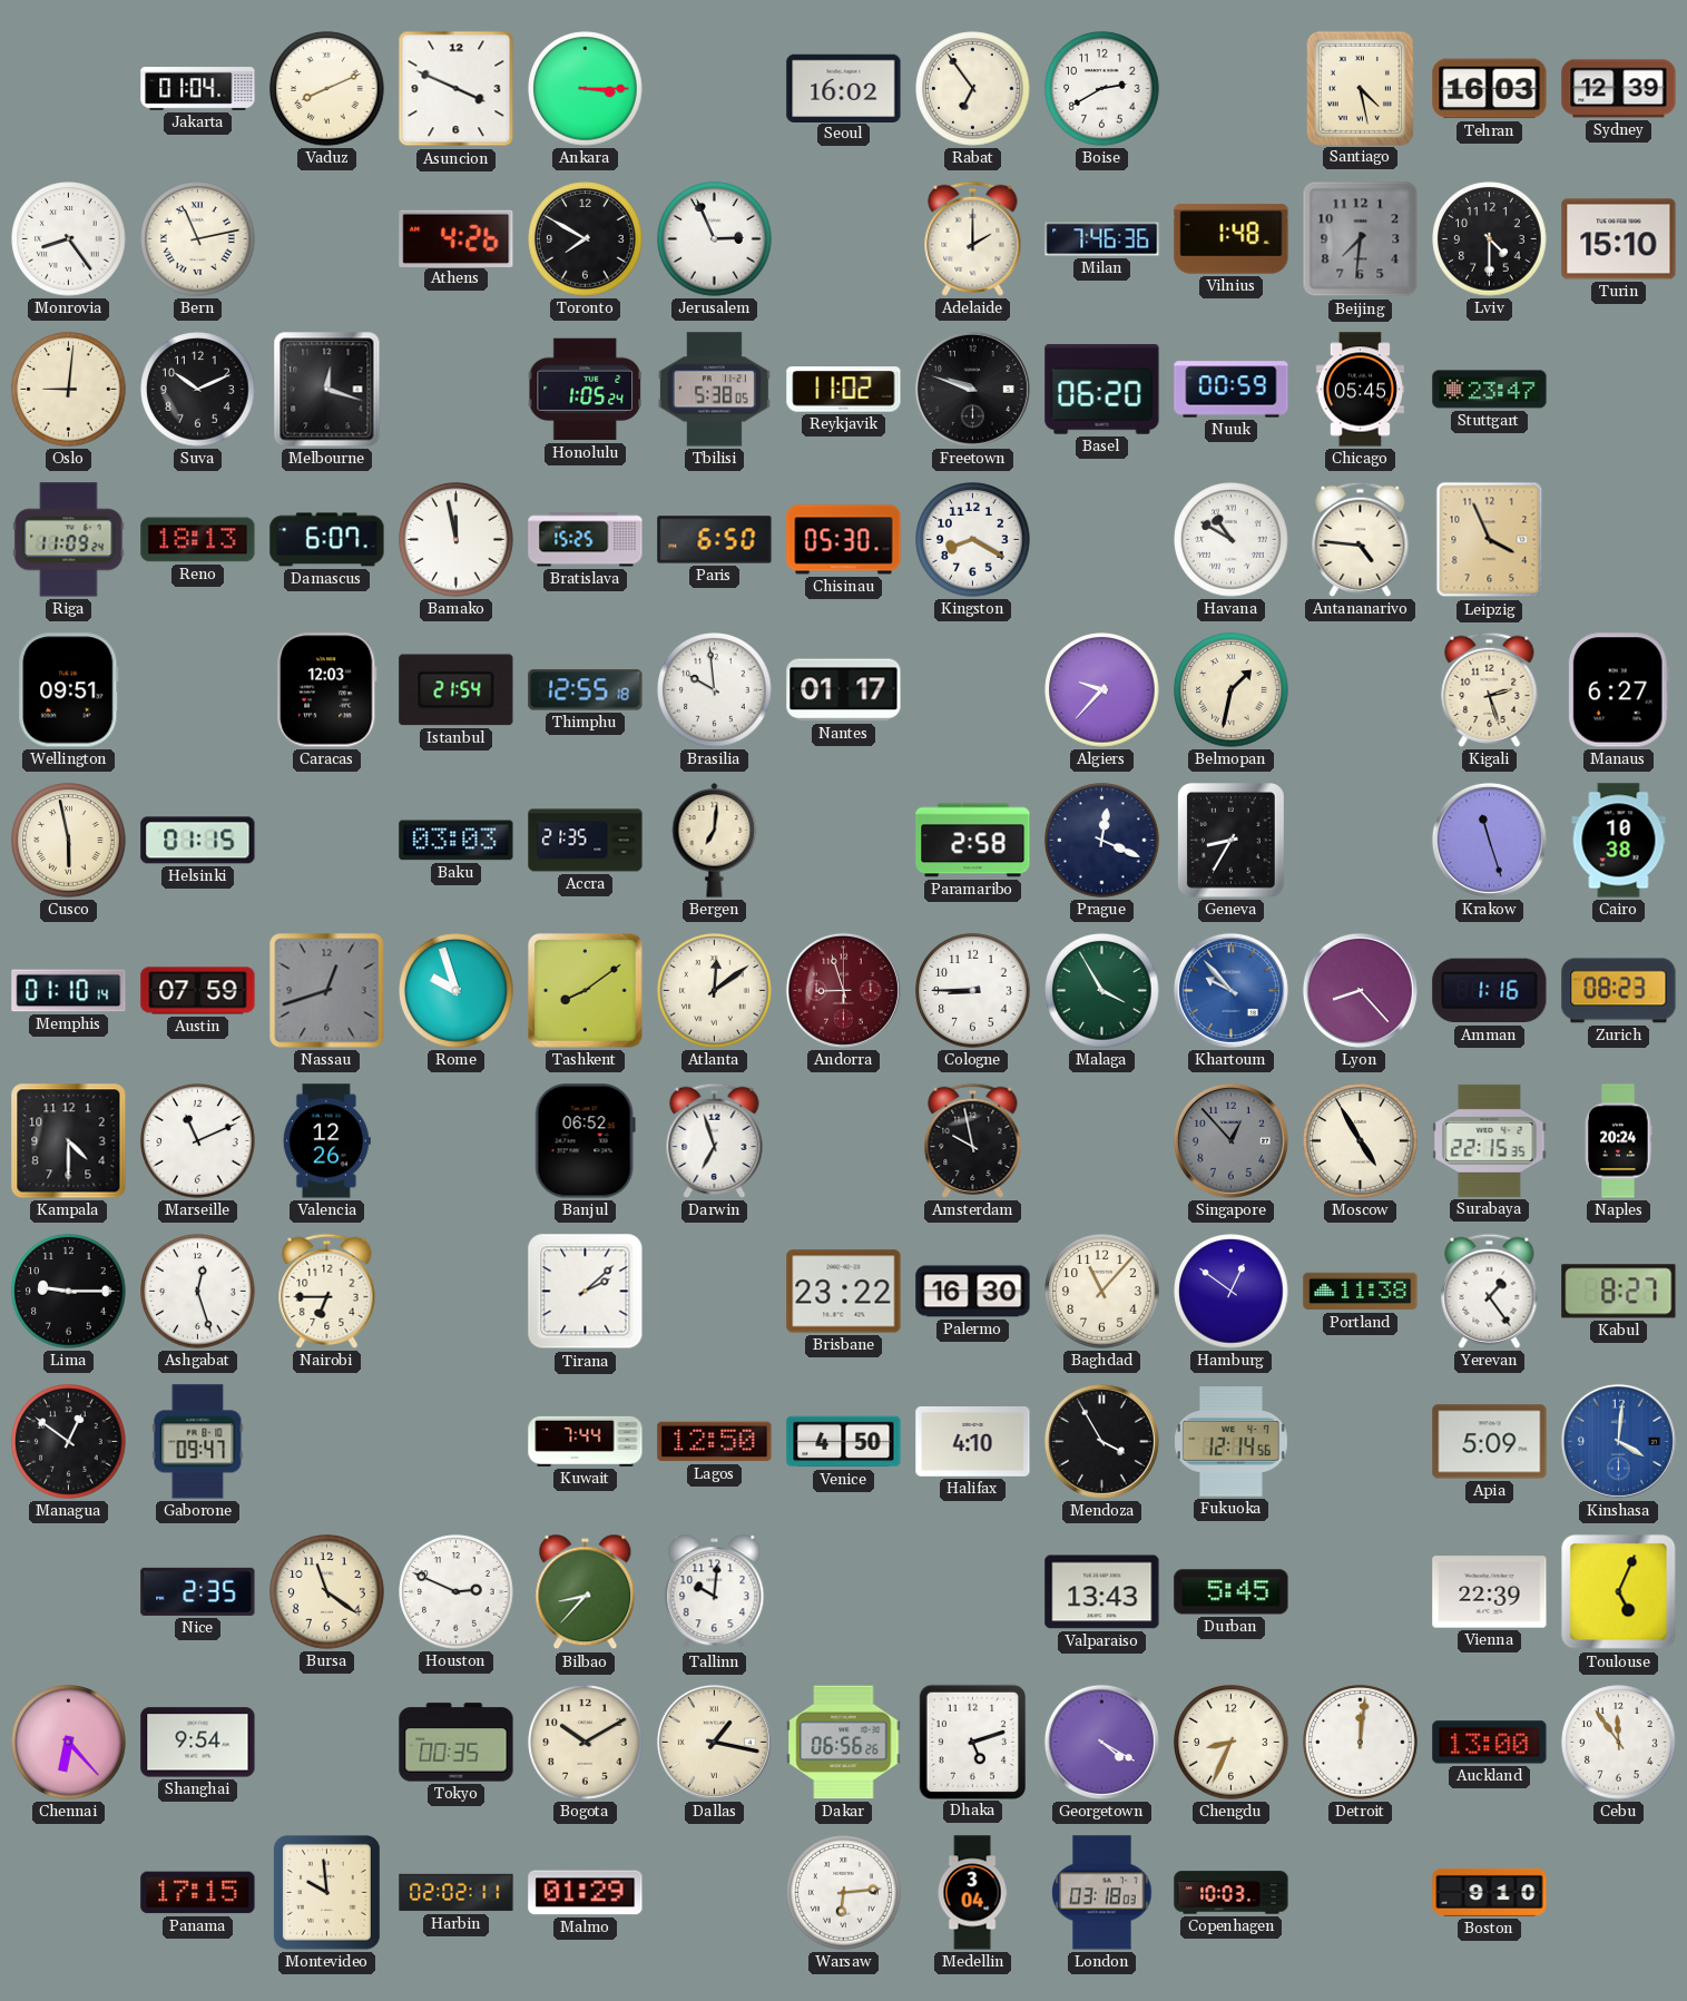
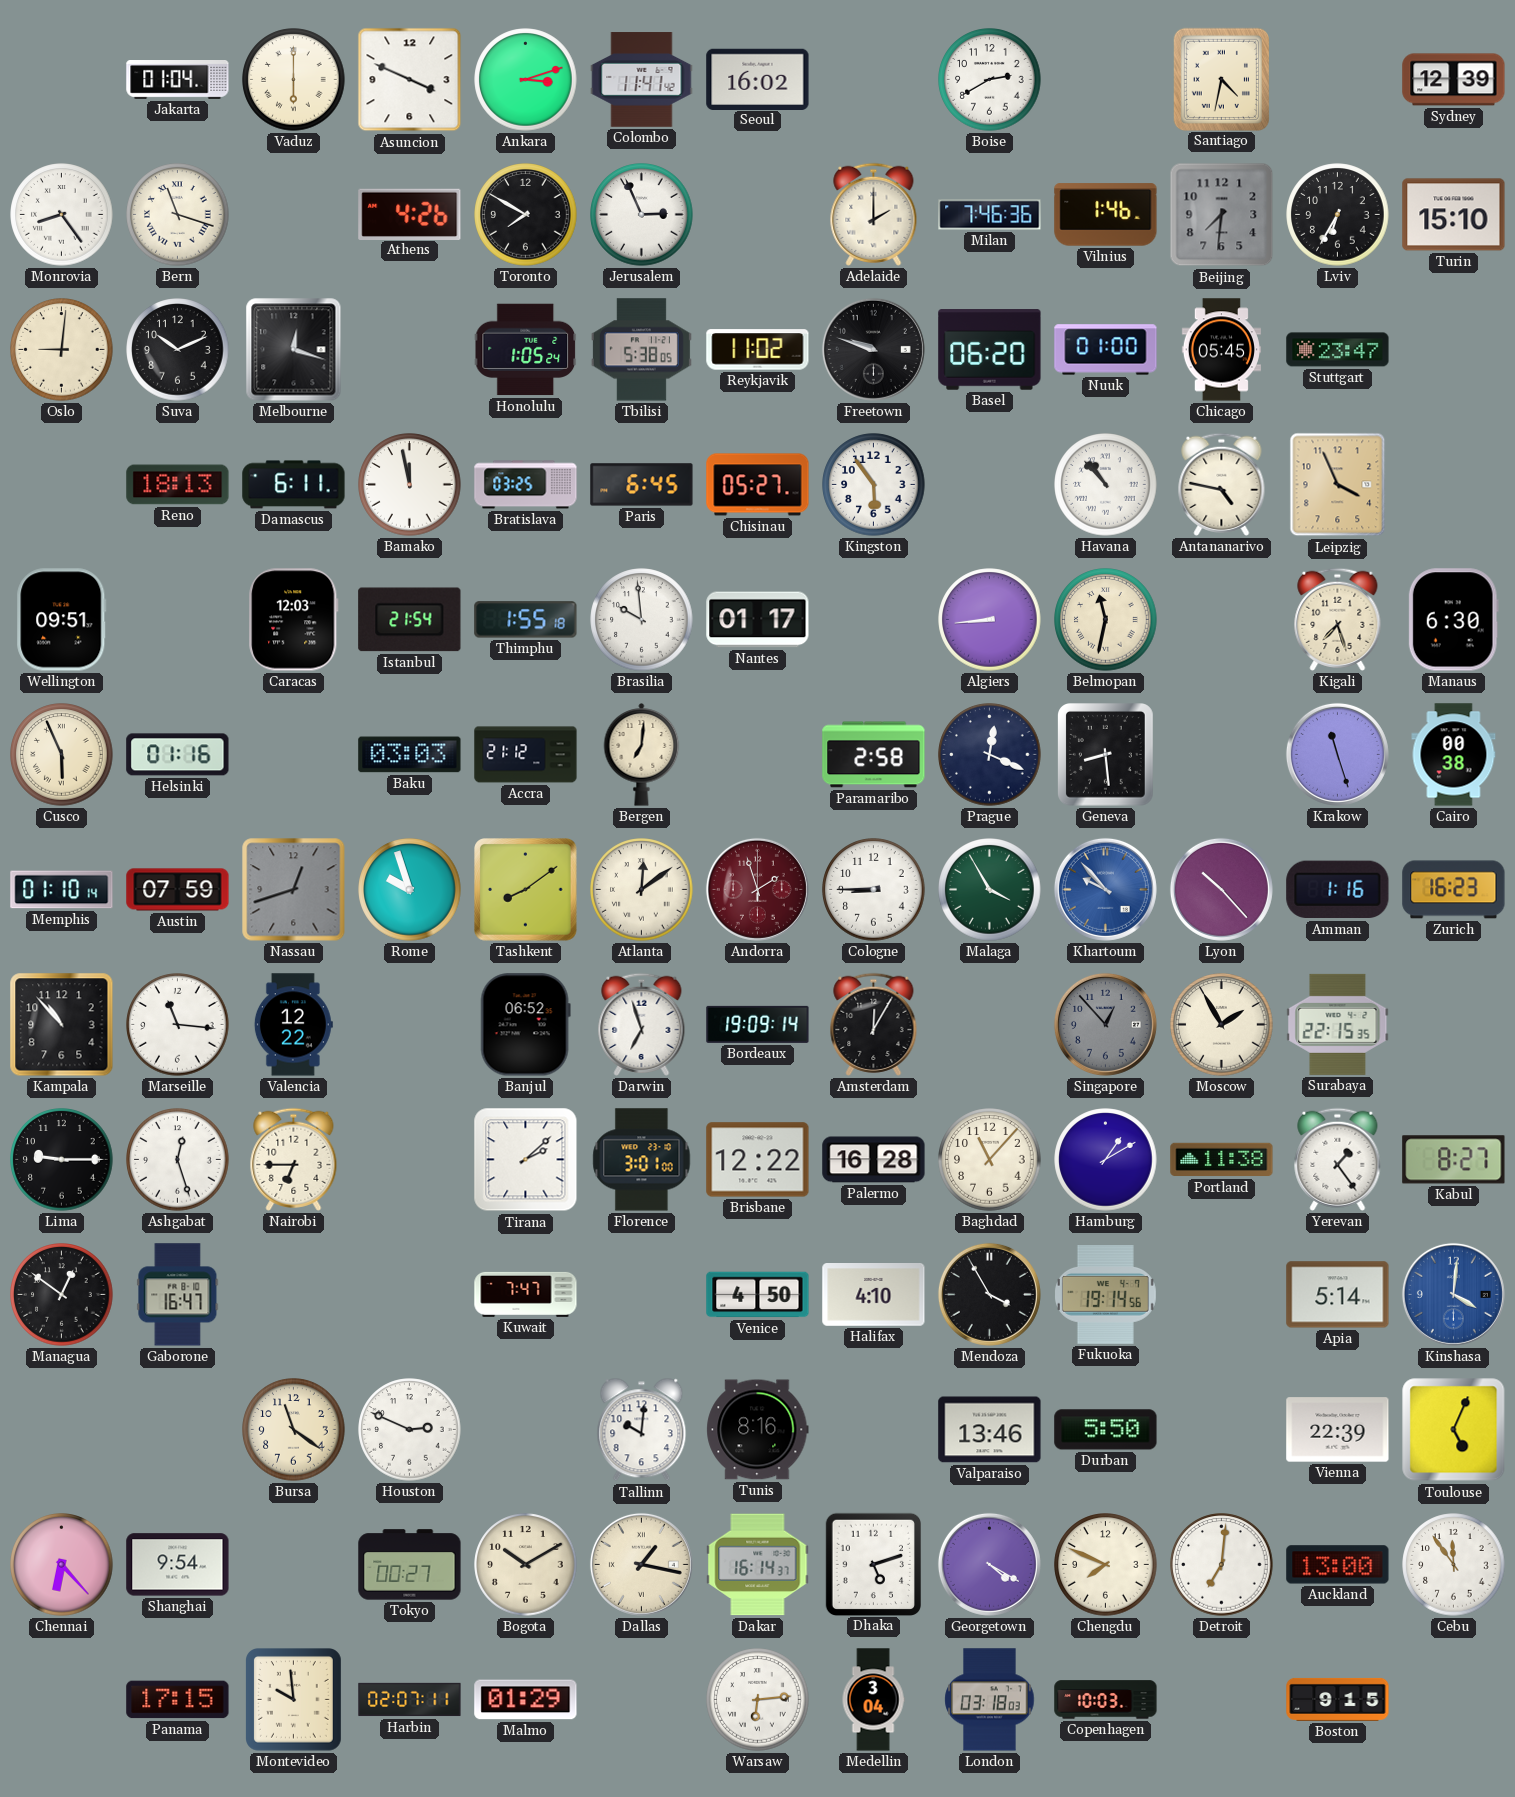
Vaduz: 8:11 -> 6:00
Ankara: 3:15 -> 3:12
Colombo: none -> 11:41
Rabat: 6:54 -> none
Santiago: 4:28 -> 4:32
Tehran: 16:03 -> none
Bern: 11:13 -> 11:18
Vilnius: 1:48 -> 1:46
Lviv: 4:30 -> 6:35
Nuuk: 00:59 -> 01:00
Riga: 11:09 -> none
Damascus: 6:07 -> 6:11
Bratislava: 15:25 -> 03:25
Paris: 6:50 -> 6:45
Chisinau: 05:30 -> 05:27
Kingston: 8:20 -> 5:54
Havana: 10:50 -> 10:53
Antananarivo: 4:46 -> 4:47
Thimphu: 12:55 -> 1:55
Algiers: 9:37 -> 8:44
Belmopan: 1:32 -> 11:32
Kigali: 2:27 -> 7:27
Manaus: 6:27 -> 6:30
Cusco: 5:58 -> 5:56
Helsinki: 01:15 -> 01:16
Accra: 21:35 -> 21:12
Geneva: 8:35 -> 8:29
Cairo: 10:38 -> 00:38
Andorra: 8:57 -> 1:57
Lyon: 8:23 -> 10:23
Zurich: 08:23 -> 16:23
Kampala: 4:30 -> 10:53
Marseille: 11:11 -> 11:16
Valencia: 12:26 -> 12:22
Bordeaux: none -> 19:09
Amsterdam: 9:58 -> 12:05
Moscow: 4:55 -> 1:55
Naples: 20:24 -> none
Florence: none -> 3:01
Brisbane: 23:22 -> 12:22
Palermo: 16:30 -> 16:28
Hamburg: 12:51 -> 1:10
Gaborone: 09:47 -> 16:47
Kuwait: 7:44 -> 7:47
Lagos: 12:50 -> none
Fukuoka: 12:14 -> 19:14
Apia: 5:09 -> 5:14
Nice: 2:35 -> none
Bilbao: 8:37 -> none
Tunis: none -> 8:16
Valparaiso: 13:43 -> 13:46
Durban: 5:45 -> 5:50
Tokyo: 00:35 -> 00:27
Dakar: 06:56 -> 16:14
Chengdu: 8:34 -> 7:49
Detroit: 12:01 -> 7:01
Harbin: 02:02 -> 02:07
Boston: 9:10 -> 9:15
